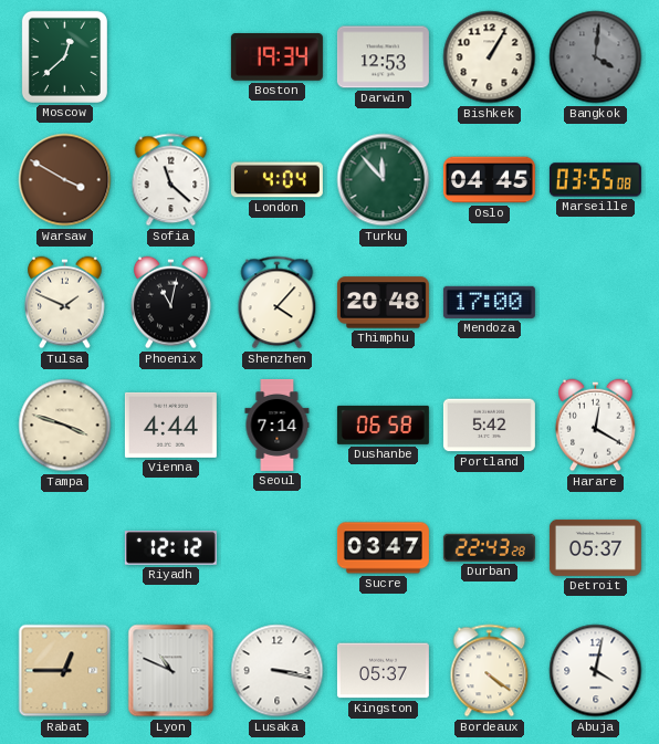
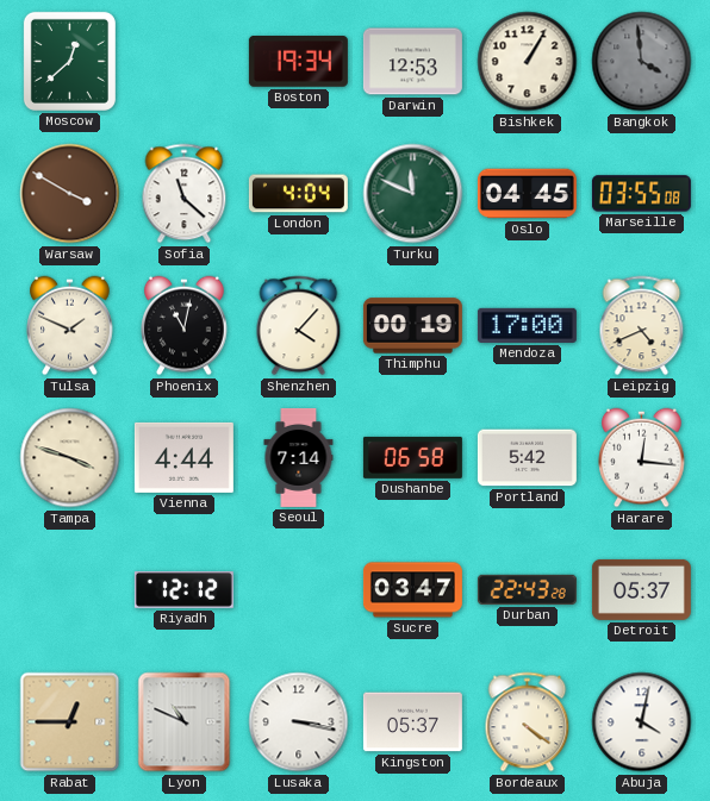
Bangkok: 4:01 -> 3:59
Turku: 11:53 -> 11:49
Thimphu: 20:48 -> 00:19
Leipzig: none -> 4:41
Harare: 12:20 -> 12:16
